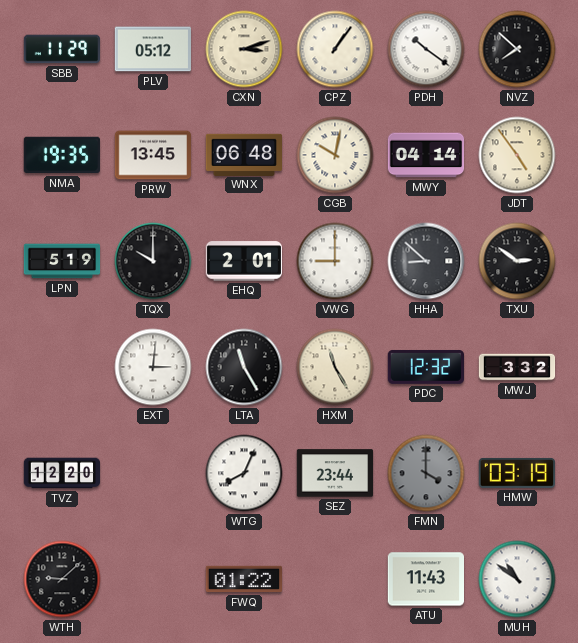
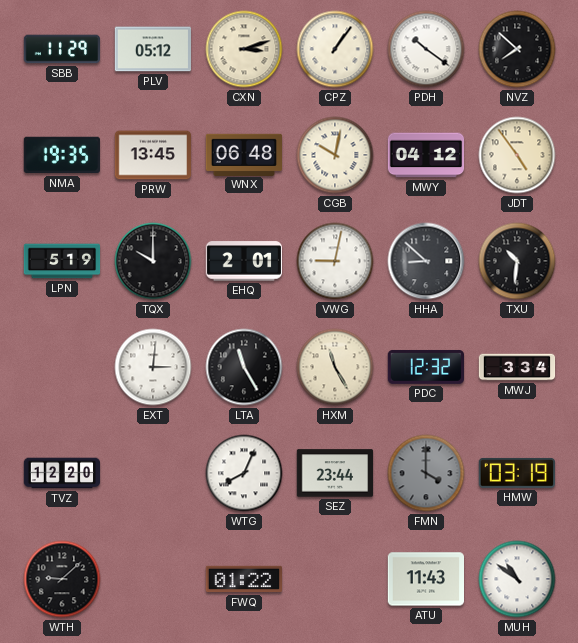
MWY: 04:14 -> 04:12
VWG: 9:00 -> 9:02
TXU: 2:51 -> 10:31
MWJ: 3:32 -> 3:34
